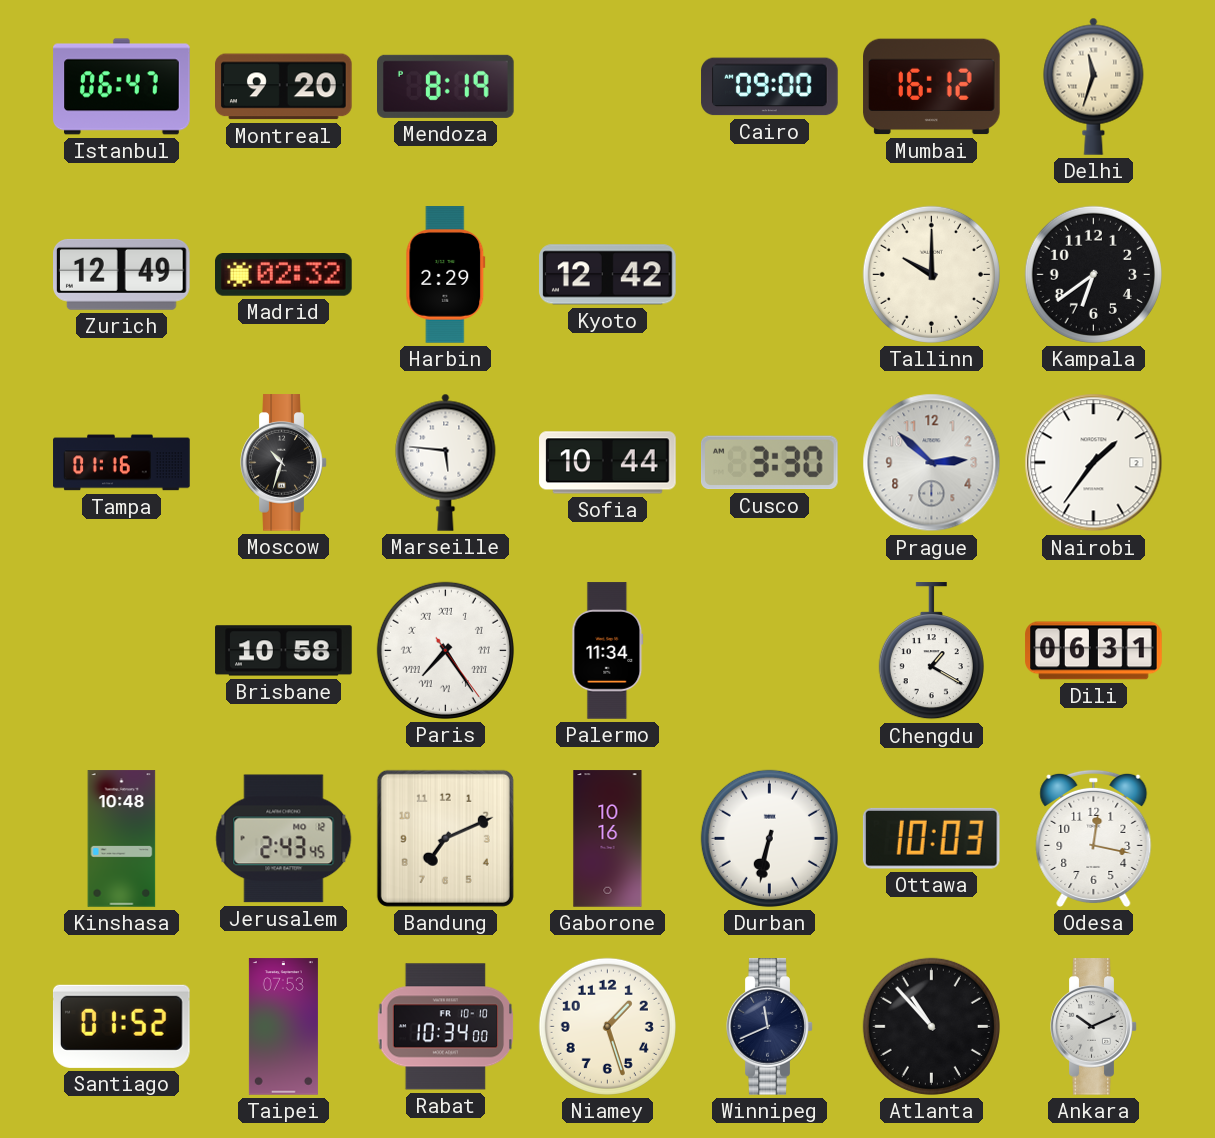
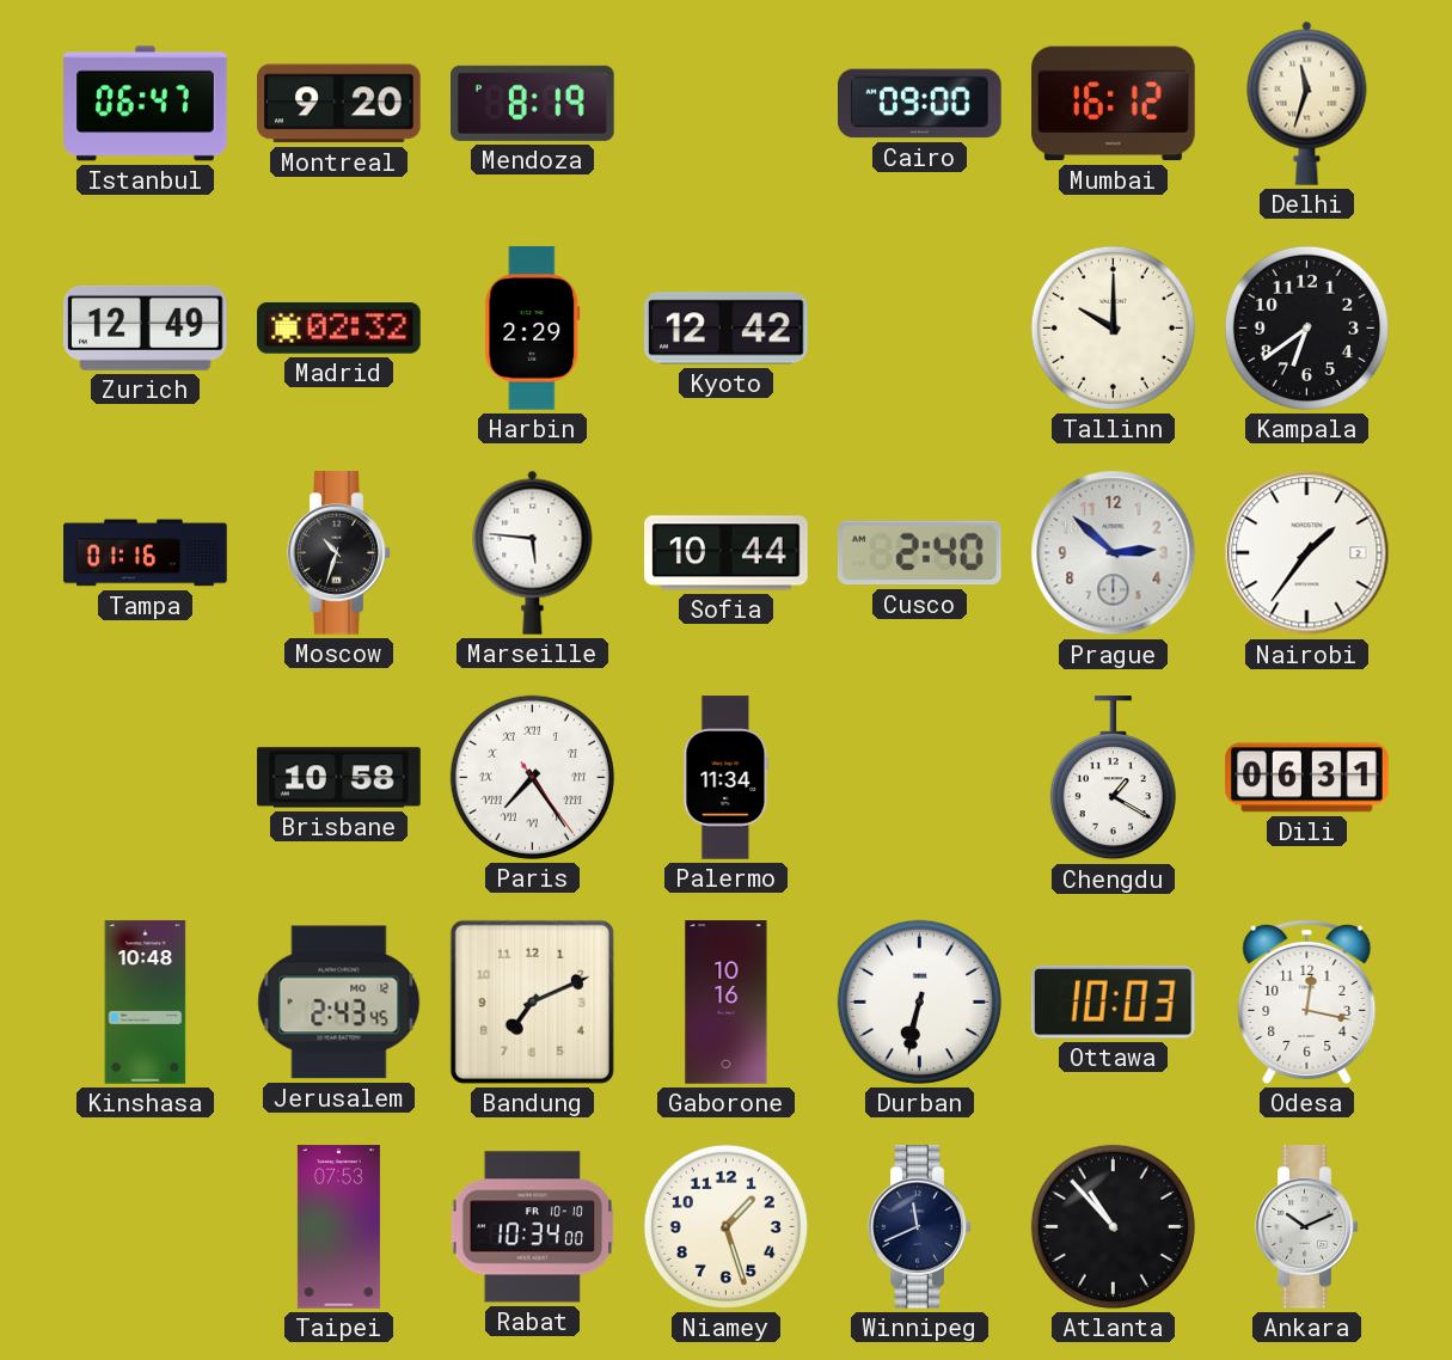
Cusco: 3:30 -> 2:40
Santiago: 01:52 -> none
